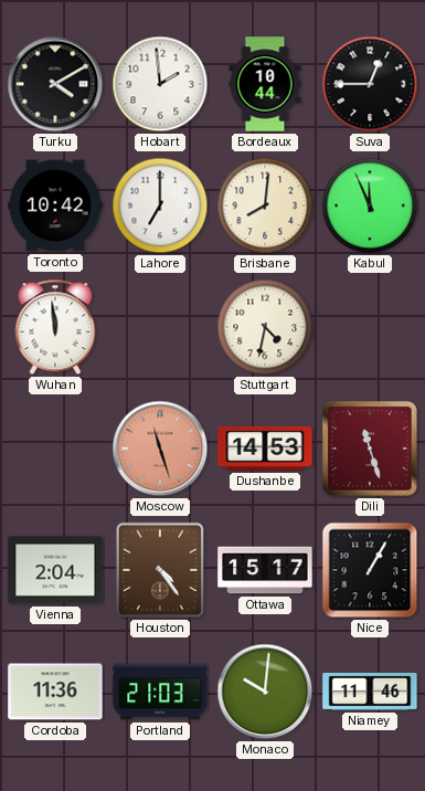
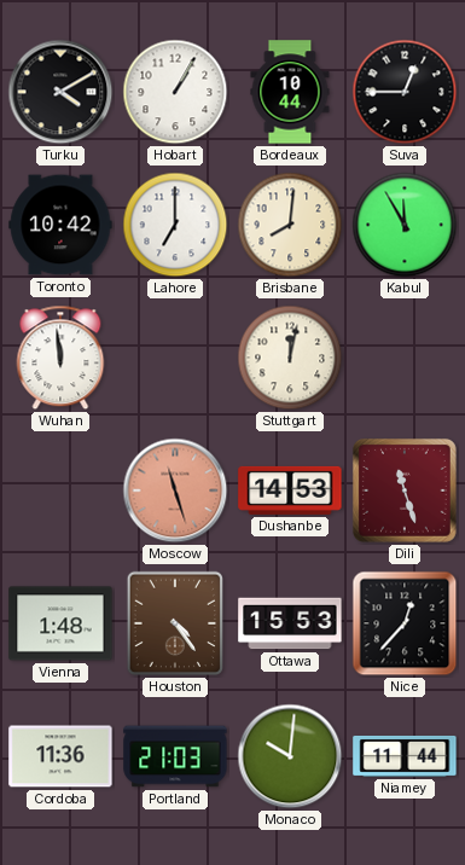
Hobart: 1:59 -> 1:05
Kabul: 11:56 -> 11:55
Stuttgart: 4:32 -> 12:02
Vienna: 2:04 -> 1:48
Ottawa: 15:17 -> 15:53
Nice: 1:05 -> 12:37
Niamey: 11:46 -> 11:44
